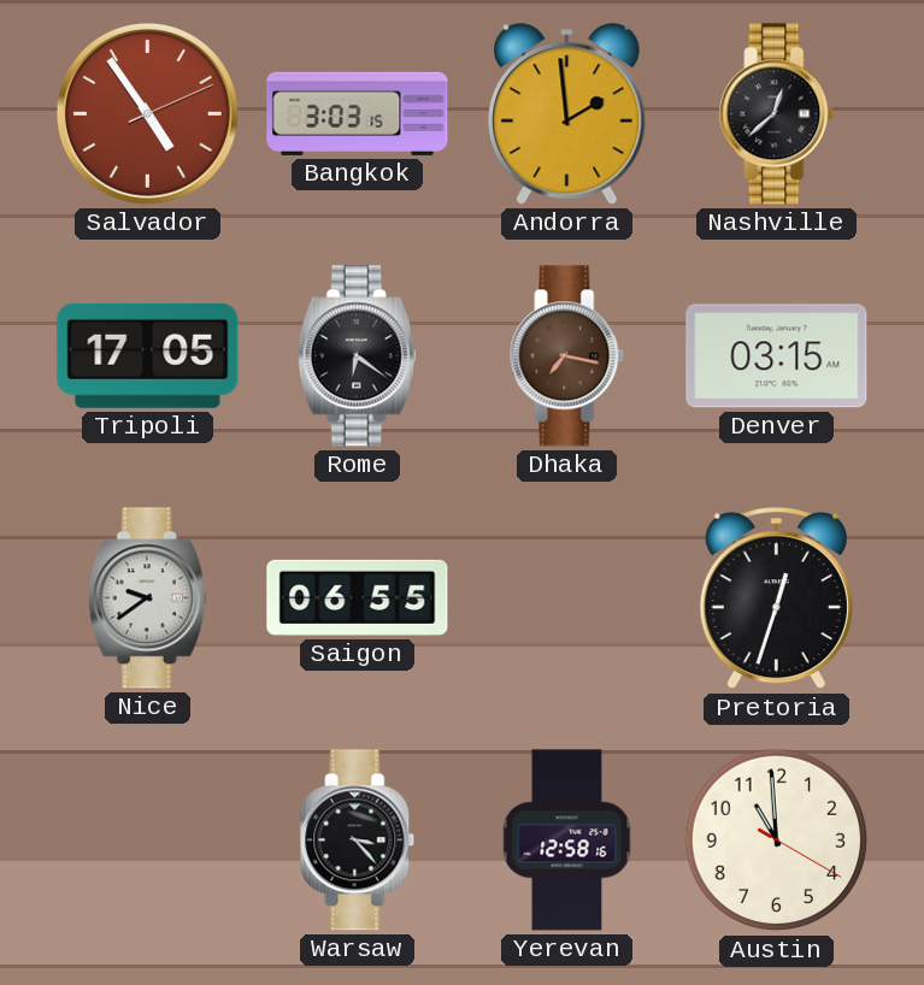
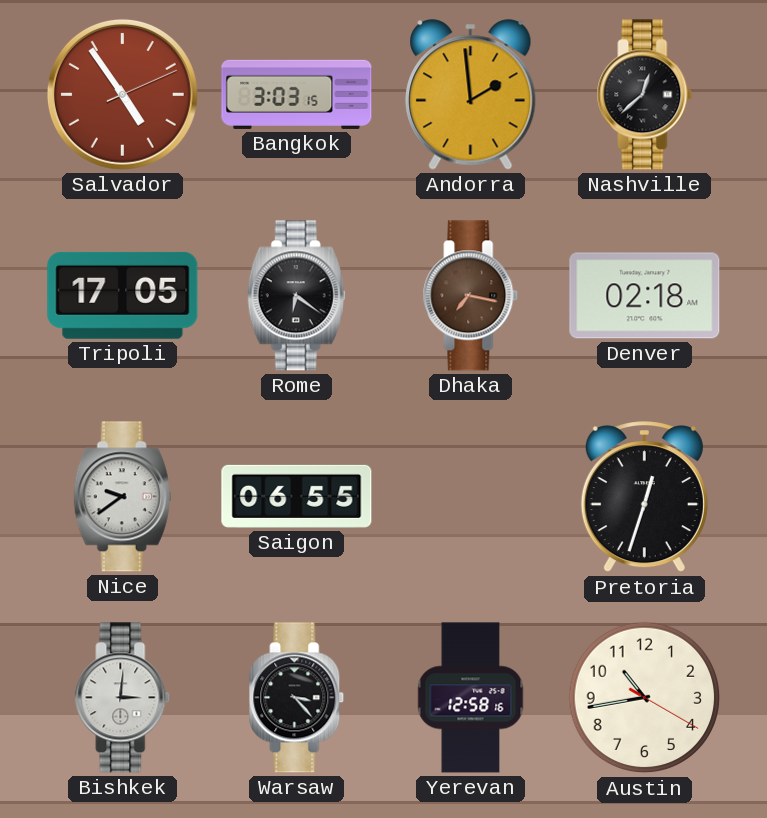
Denver: 03:15 -> 02:18
Bishkek: none -> 3:01
Austin: 10:59 -> 10:43
